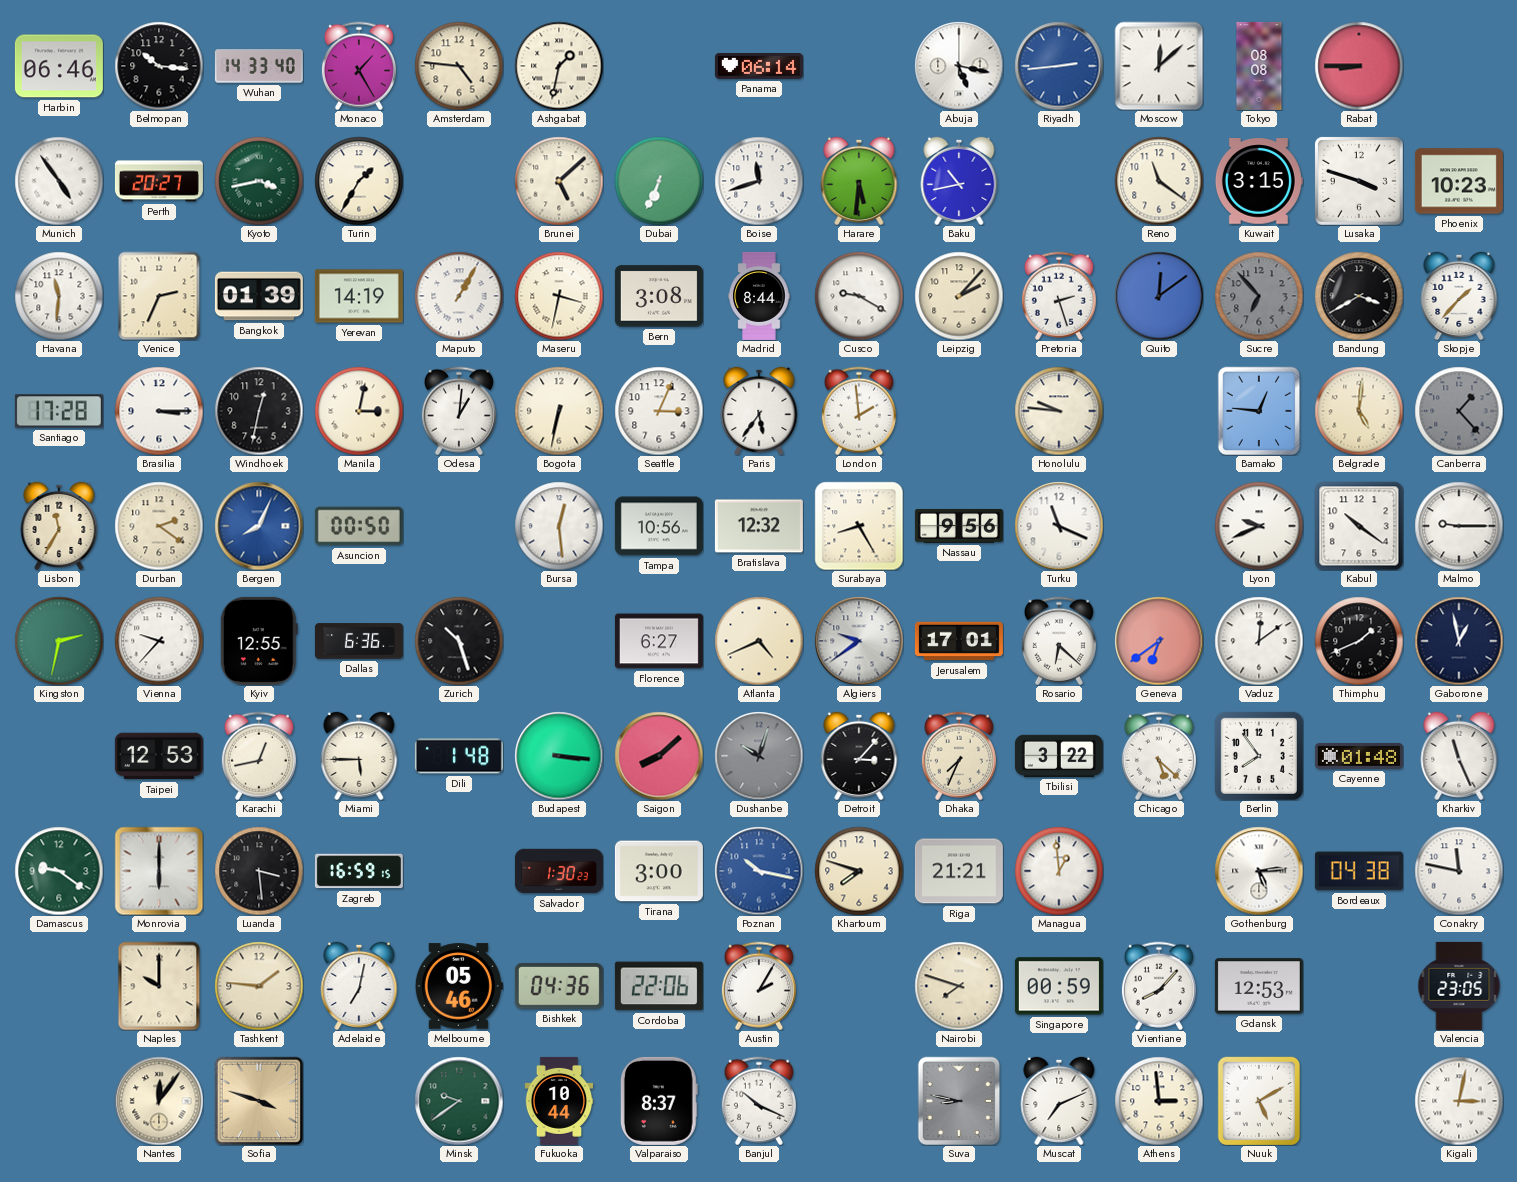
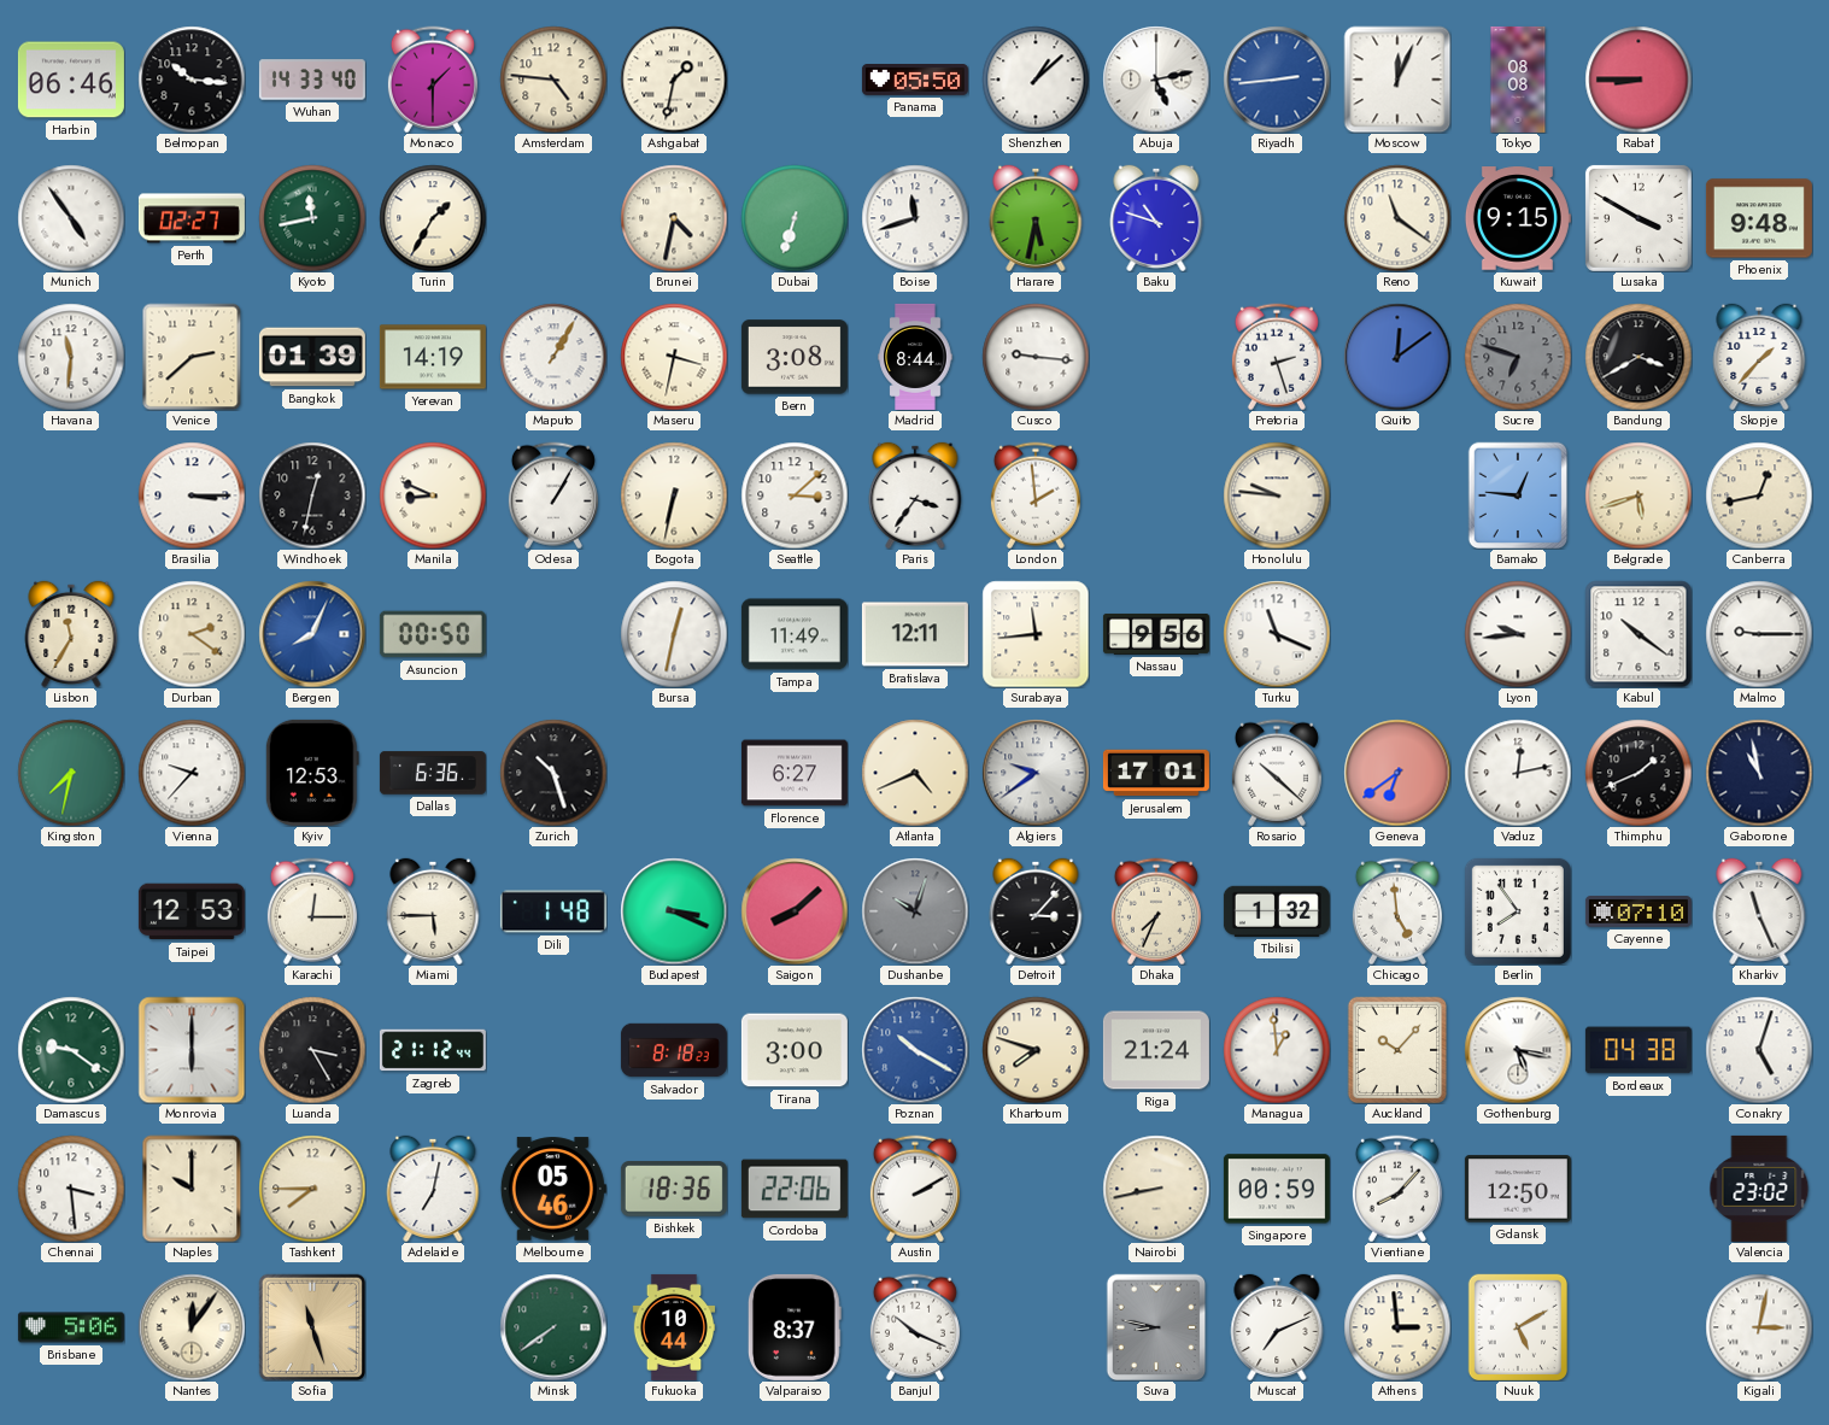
Monaco: 1:25 -> 1:30
Panama: 06:14 -> 05:50
Shenzhen: none -> 1:08
Abuja: 5:17 -> 5:13
Moscow: 12:08 -> 12:04
Perth: 20:27 -> 02:27
Kyoto: 3:43 -> 11:43
Brunei: 5:08 -> 4:32
Dubai: 6:34 -> 6:33
Harare: 5:31 -> 5:32
Baku: 10:43 -> 10:48
Kuwait: 3:15 -> 9:15
Lusaka: 3:48 -> 3:50
Phoenix: 10:23 -> 9:48
Venice: 2:34 -> 2:38
Cusco: 9:20 -> 9:16
Leipzig: 2:07 -> none
Sucre: 6:53 -> 6:48
Santiago: 17:28 -> none
Manila: 3:02 -> 8:49
Odesa: 1:01 -> 1:05
Seattle: 3:04 -> 3:08
Paris: 5:36 -> 3:36
Belgrade: 5:01 -> 5:42
Canberra: 1:23 -> 12:43
Canberra dial: grey -> cream
Bursa: 12:29 -> 12:32
Tampa: 10:56 -> 11:49
Bratislava: 12:32 -> 12:11
Surabaya: 8:25 -> 11:44
Lyon: 9:41 -> 9:44
Kingston: 2:32 -> 7:32
Kyiv: 12:55 -> 12:53
Rosario: 6:22 -> 10:22
Vaduz: 12:09 -> 12:13
Gaborone: 12:58 -> 10:58
Karachi: 12:43 -> 12:15
Budapest: 3:16 -> 3:19
Tbilisi: 3:22 -> 1:32
Chicago: 5:22 -> 4:59
Cayenne: 01:48 -> 07:10
Luanda: 3:29 -> 3:25
Zagreb: 16:59 -> 21:12
Salvador: 1:30 -> 8:18
Poznan: 10:17 -> 10:20
Riga: 21:21 -> 21:24
Auckland: none -> 10:07
Gothenburg: 5:14 -> 5:17
Conakry: 11:47 -> 5:03
Chennai: none -> 3:29
Tashkent: 1:46 -> 7:45
Bishkek: 04:36 -> 18:36
Austin: 2:05 -> 2:10
Nairobi: 7:48 -> 8:43
Gdansk: 12:53 -> 12:50
Valencia: 23:05 -> 23:02
Brisbane: none -> 5:06
Sofia: 3:48 -> 11:27
Minsk: 9:39 -> 7:39
